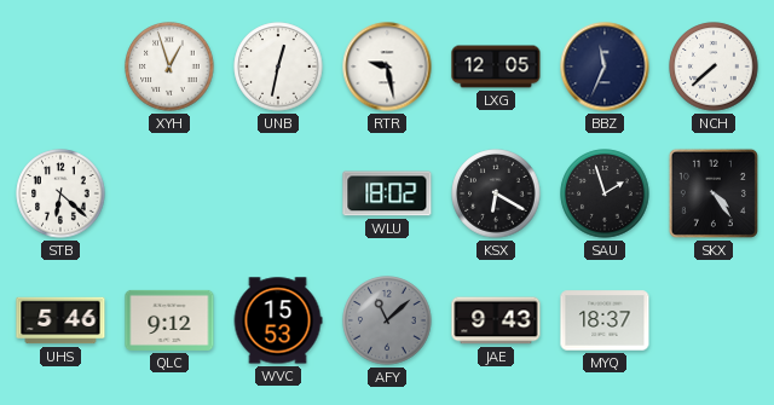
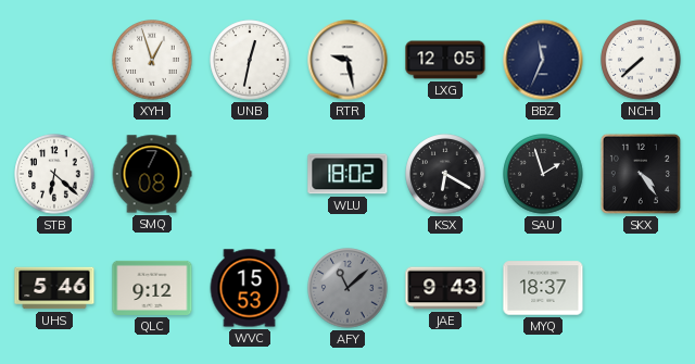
SMQ: none -> 7:08
